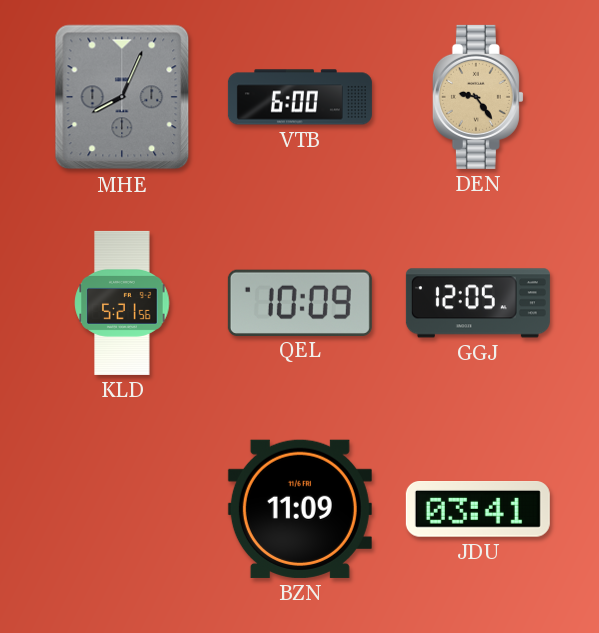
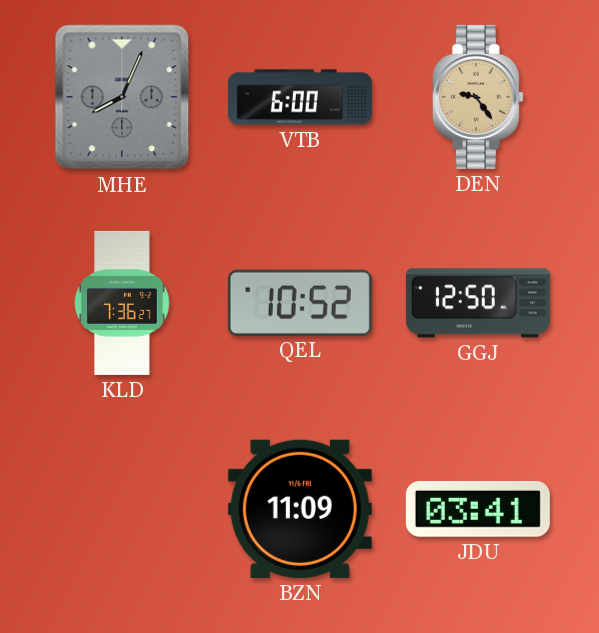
KLD: 5:21 -> 7:36
QEL: 10:09 -> 10:52
GGJ: 12:05 -> 12:50
